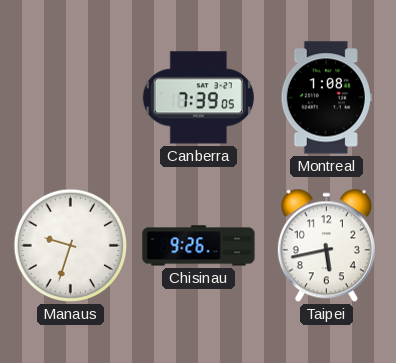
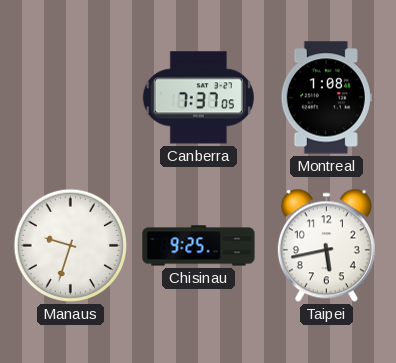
Canberra: 7:39 -> 7:37
Chisinau: 9:26 -> 9:25
